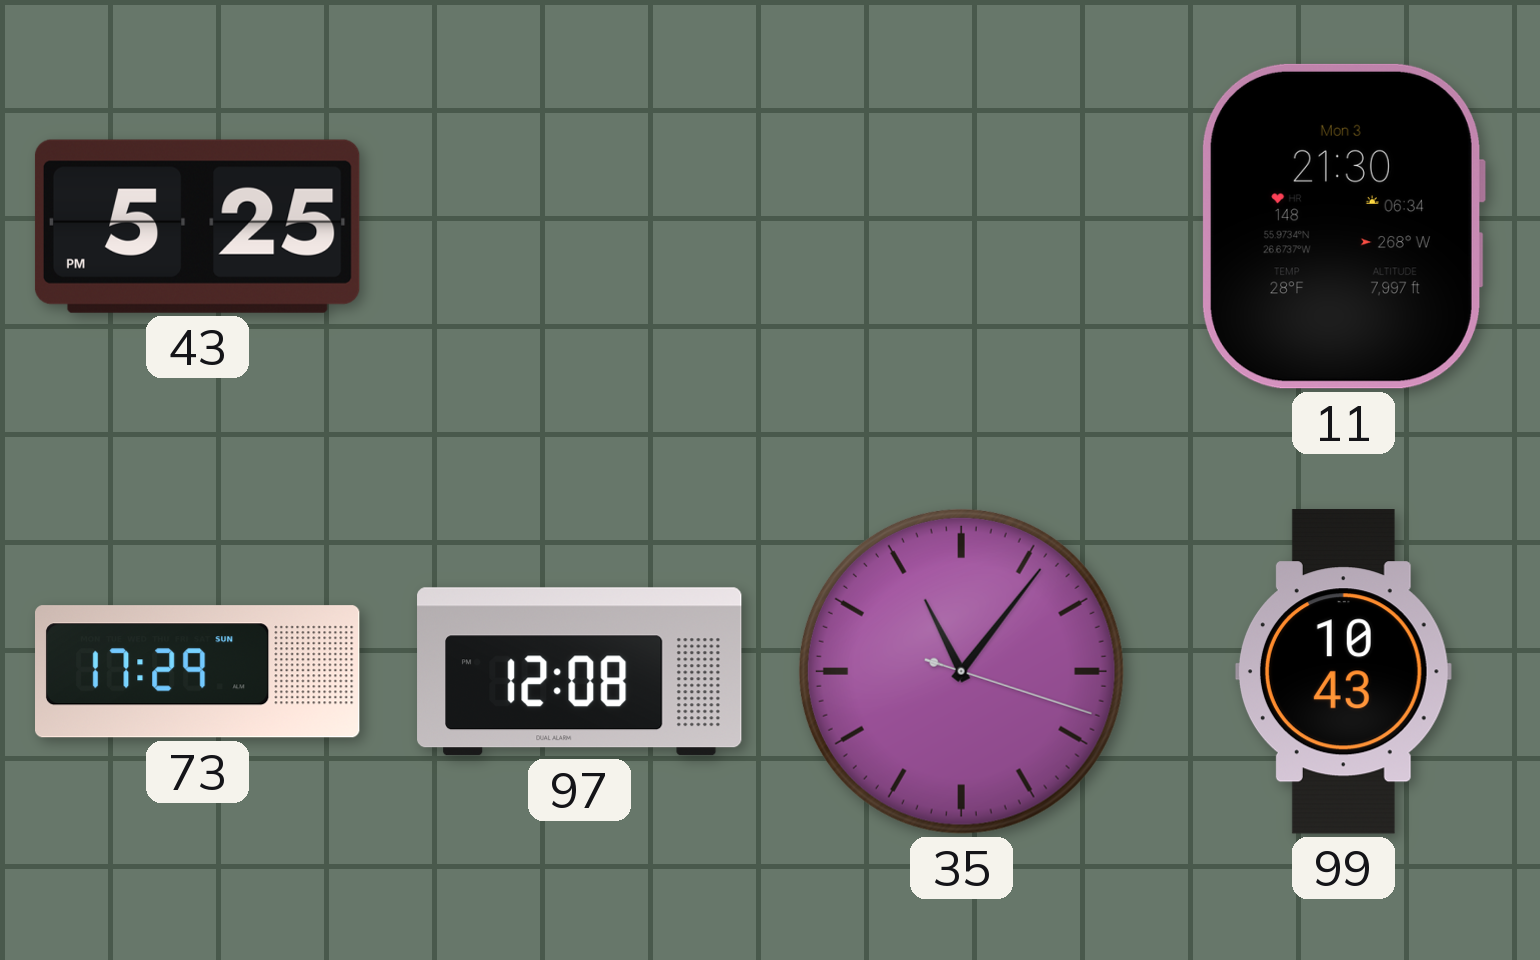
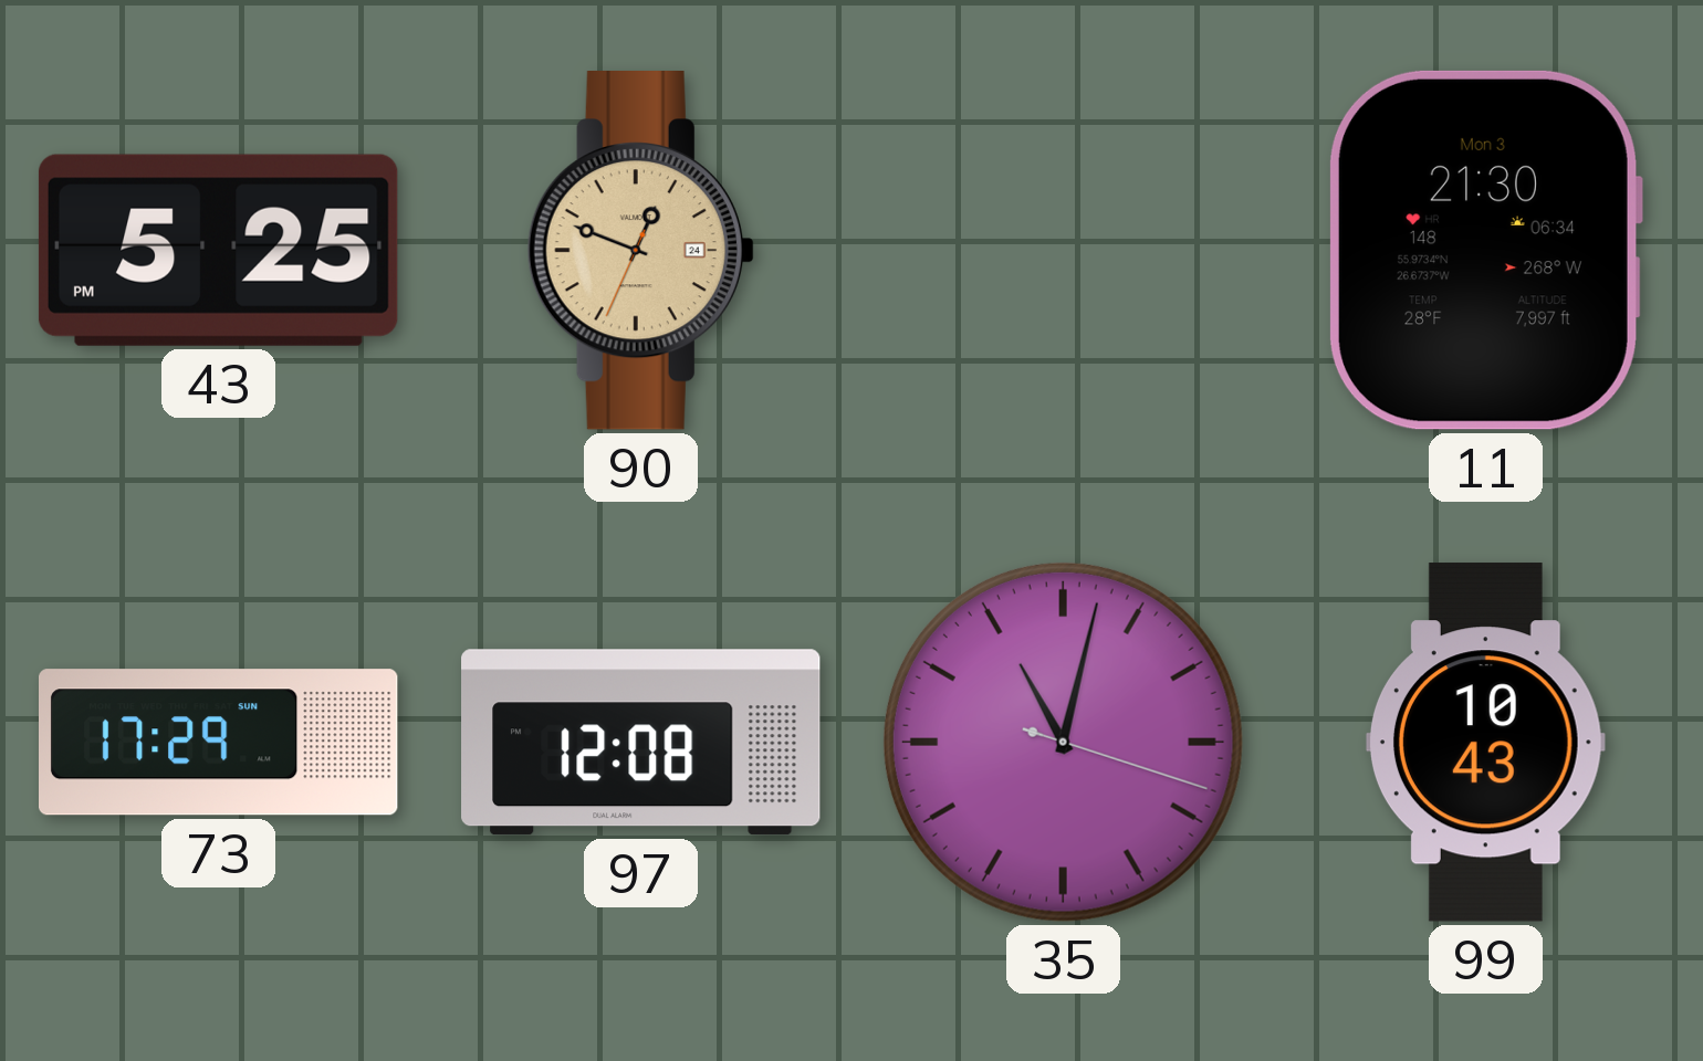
90: none -> 12:48
35: 11:06 -> 11:02
